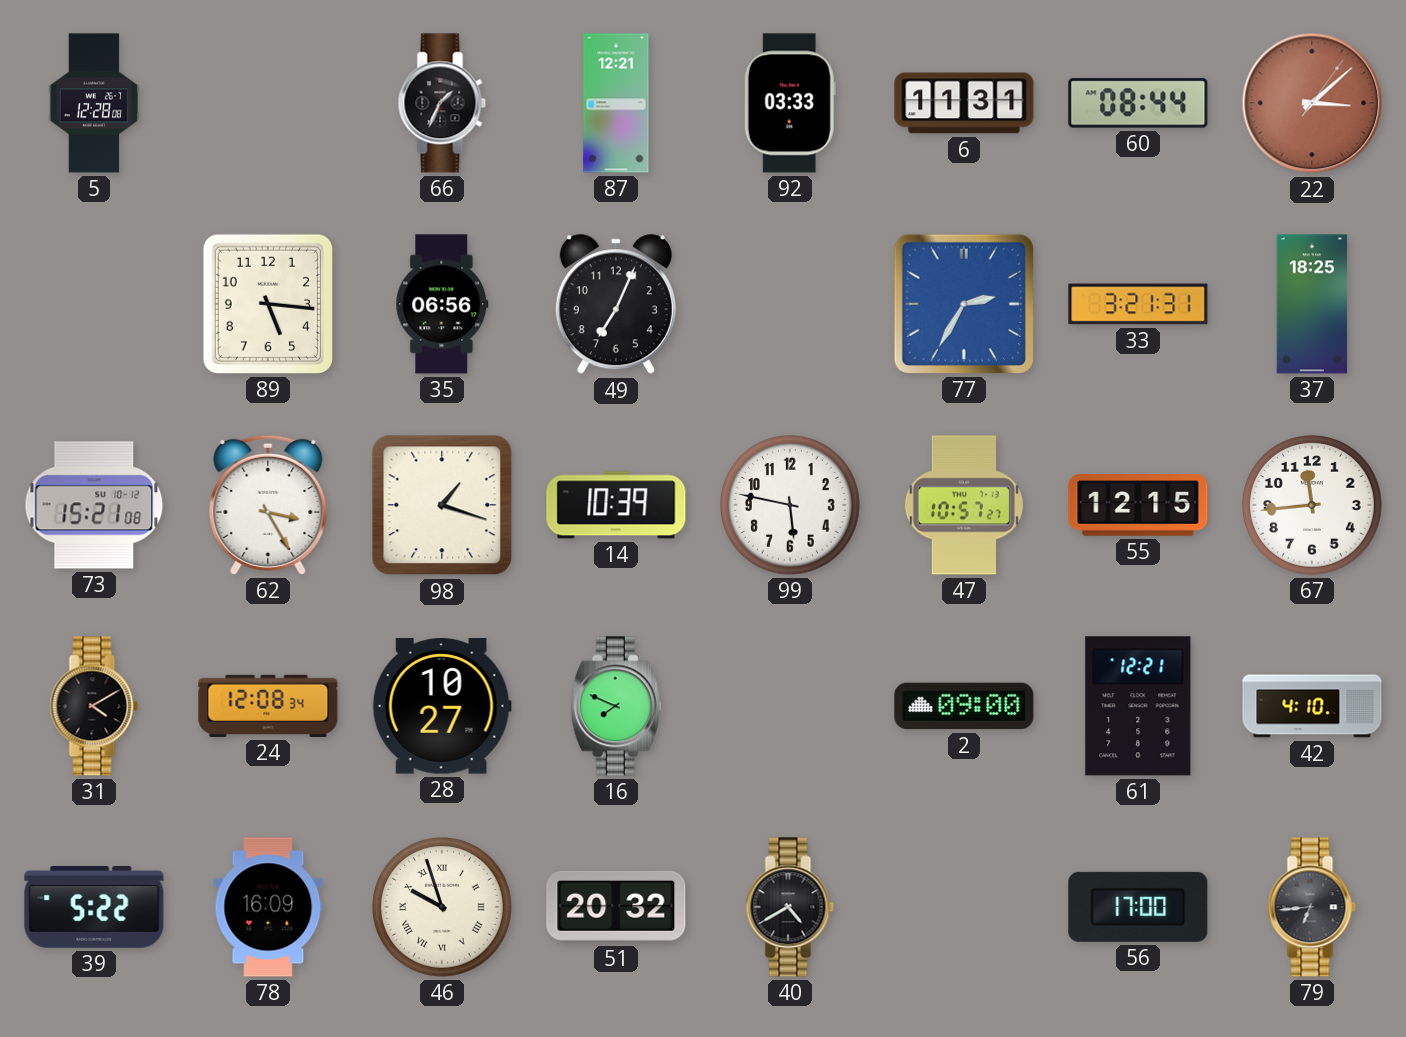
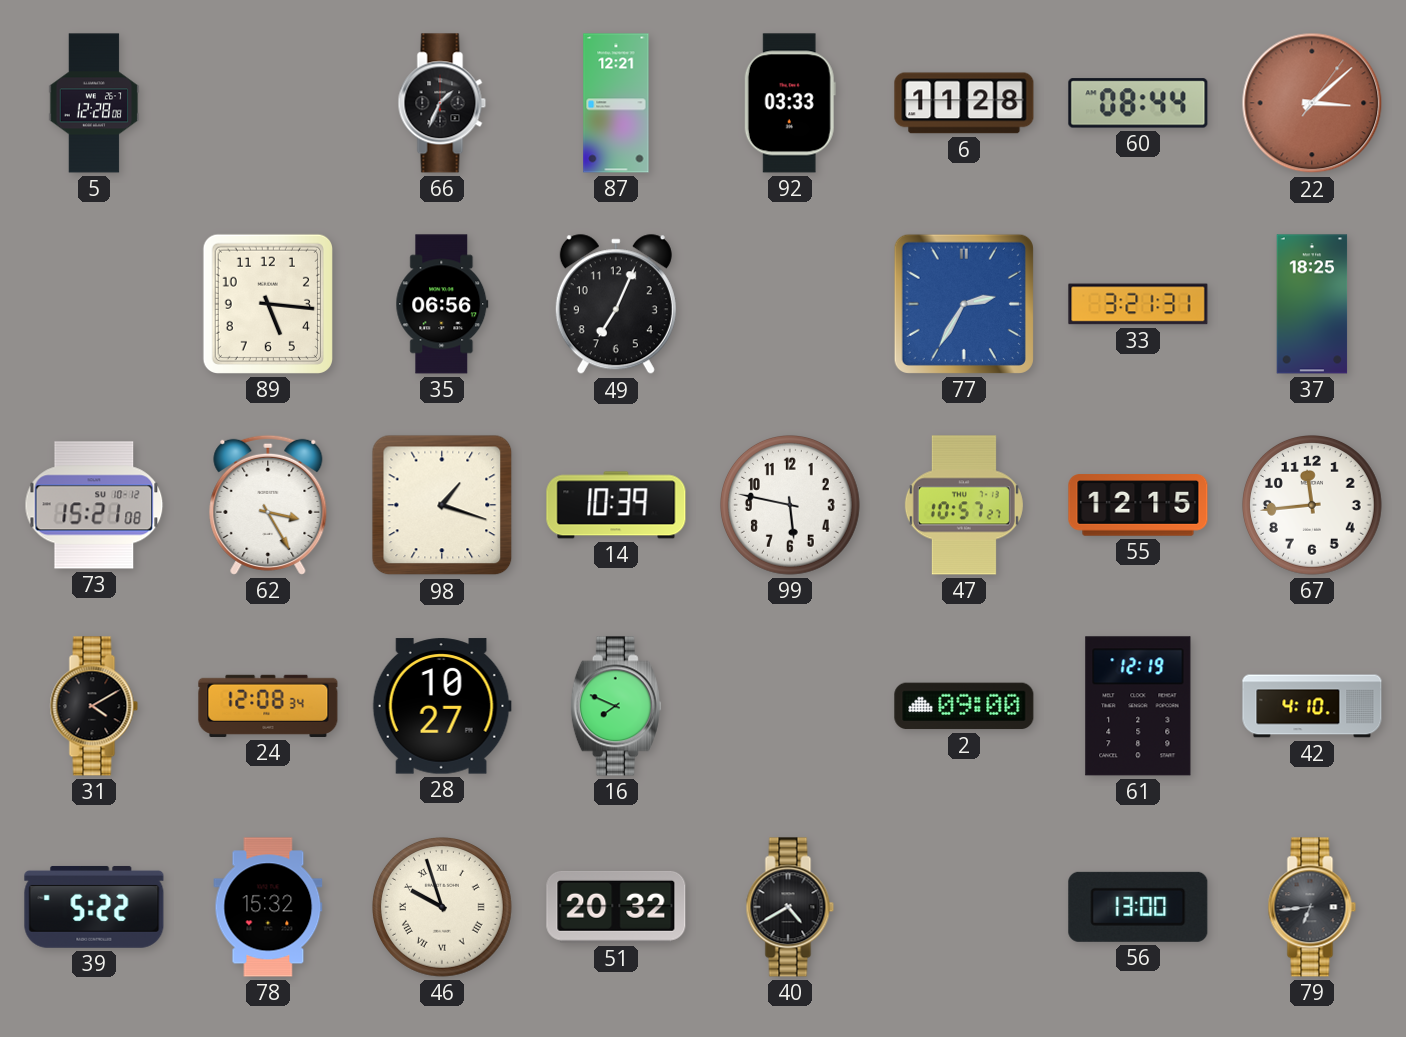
6: 11:31 -> 11:28
61: 12:21 -> 12:19
78: 16:09 -> 15:32
56: 17:00 -> 13:00
